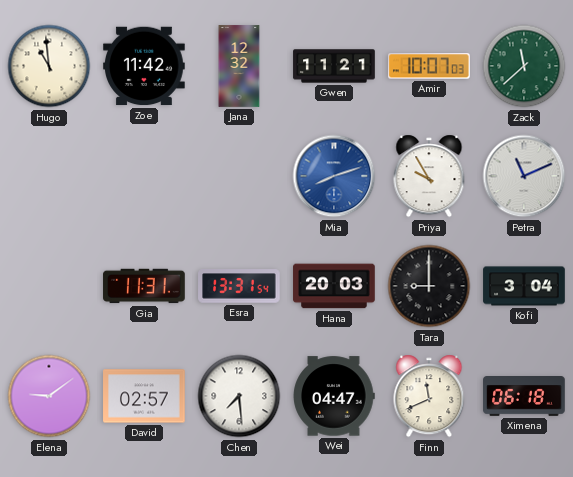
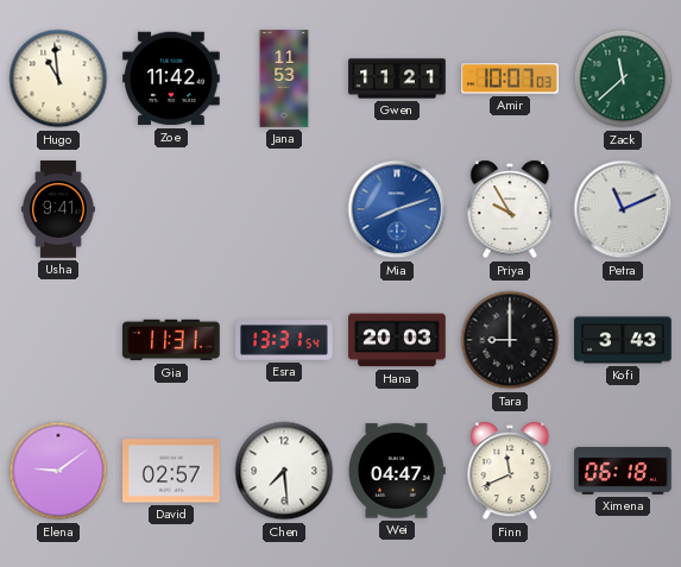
Jana: 12:32 -> 11:53
Usha: none -> 9:41
Kofi: 3:04 -> 3:43
